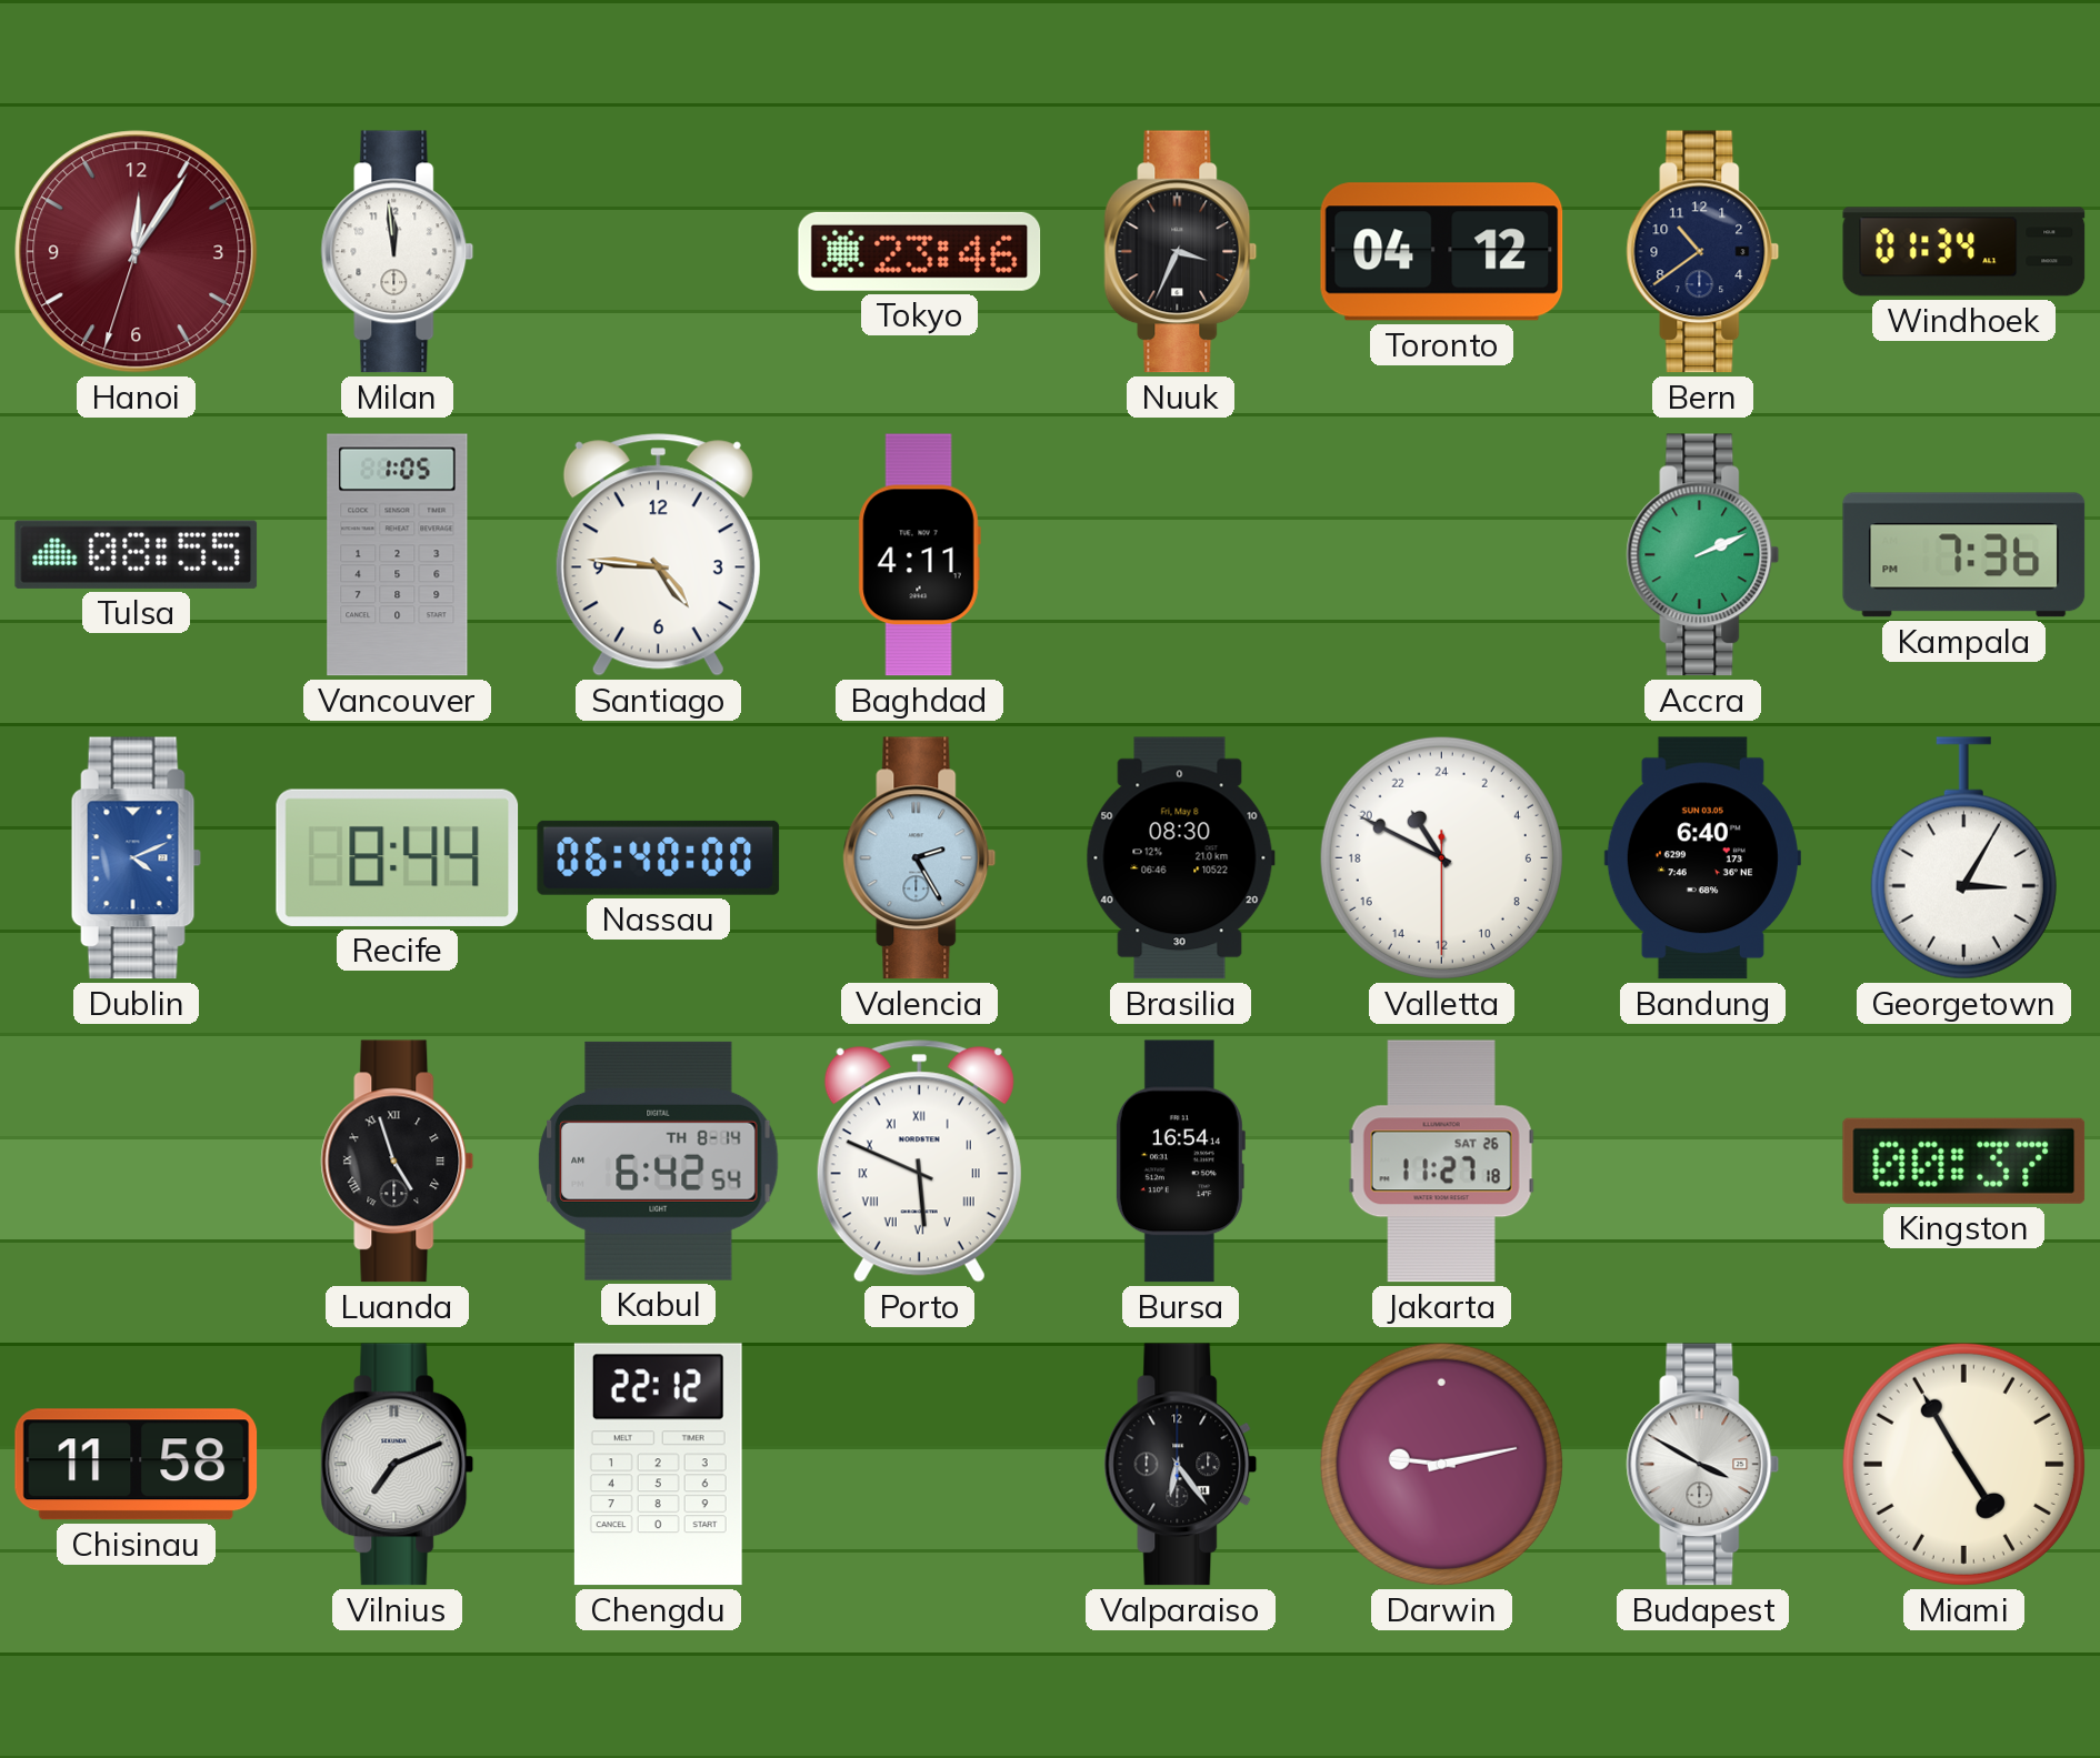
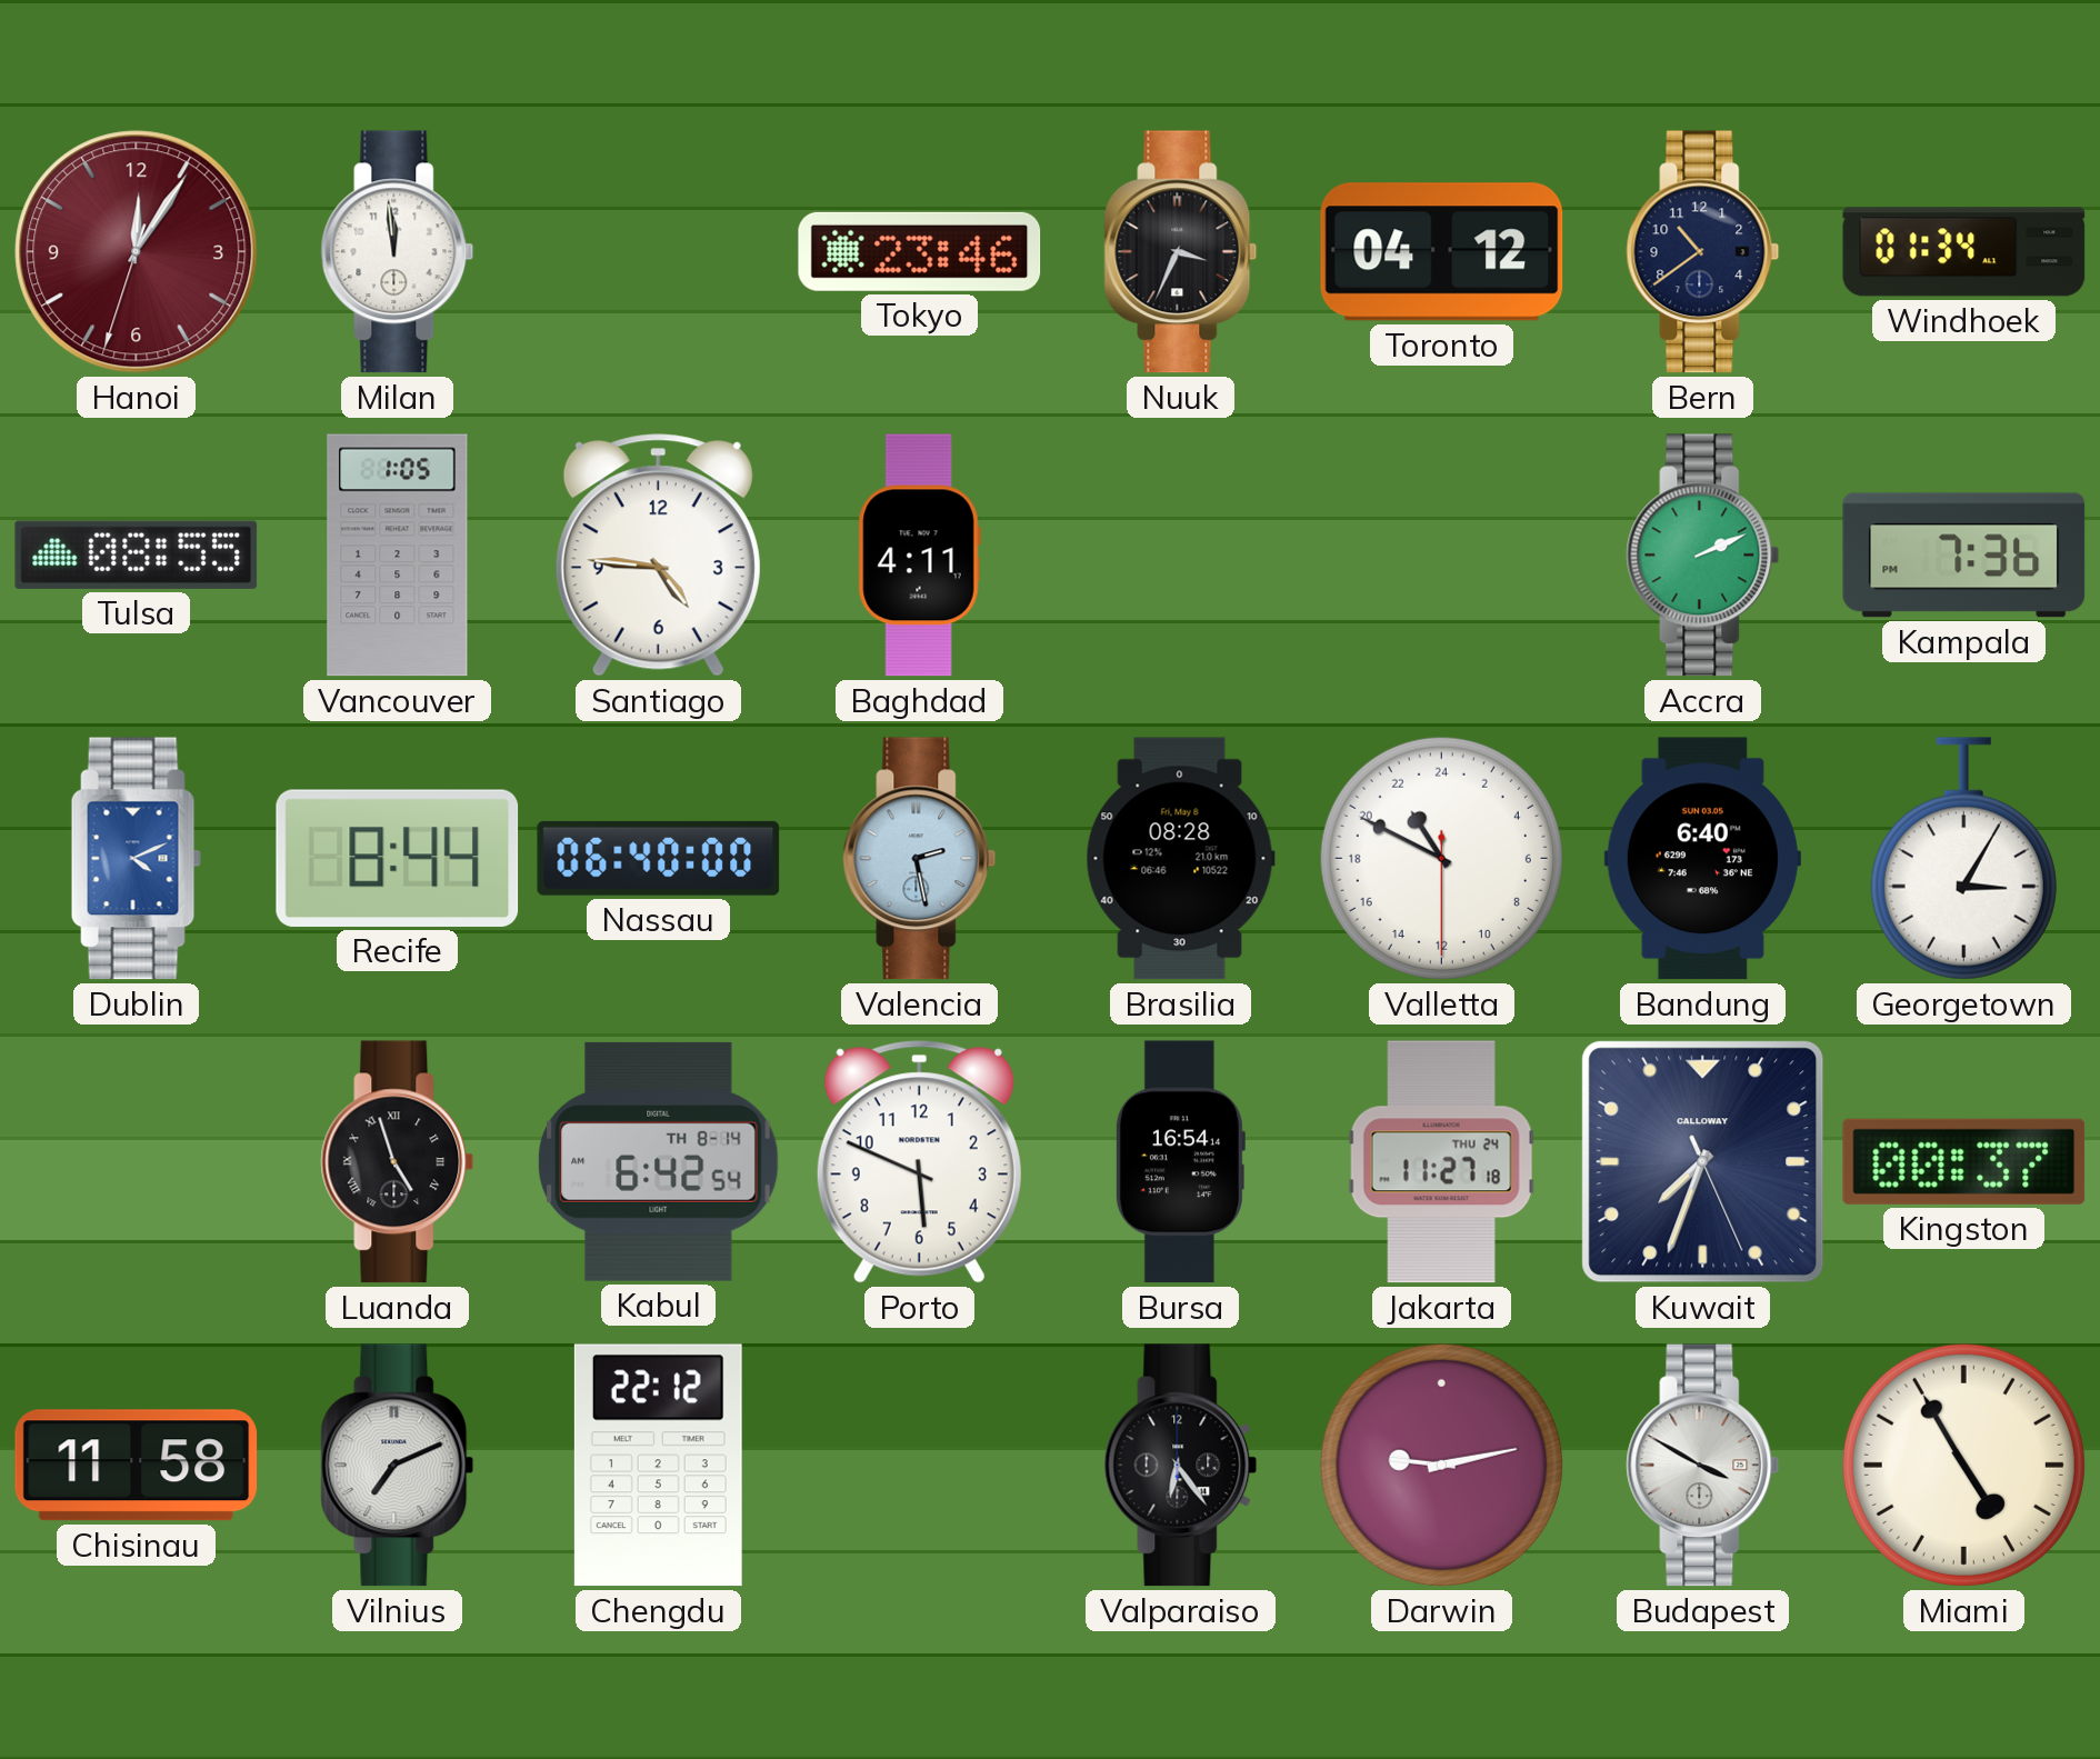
Valencia: 2:25 -> 2:28
Brasilia: 08:30 -> 08:28
Porto numerals: Roman -> Arabic
Jakarta date: SAT 26 -> THU 24
Kuwait: none -> 7:33
